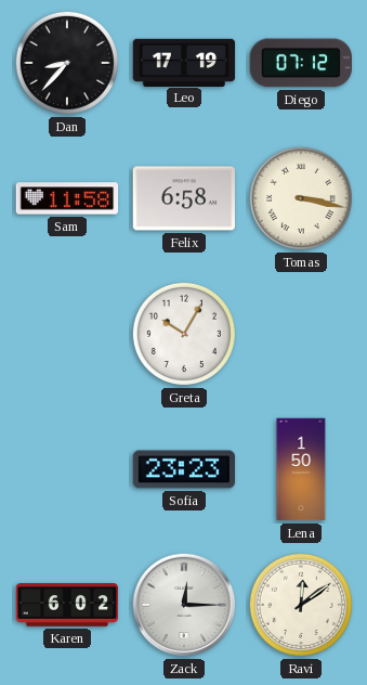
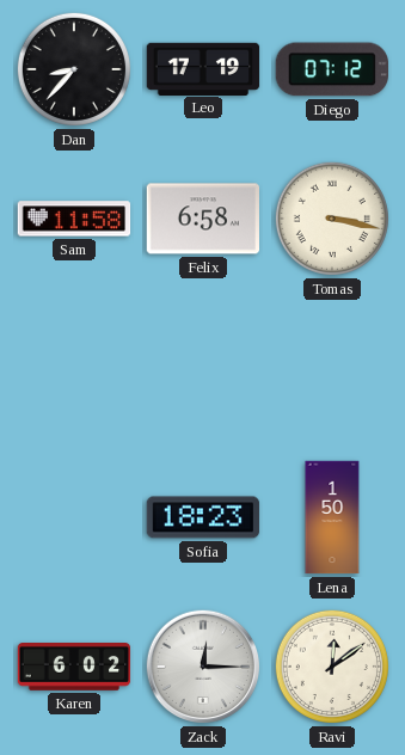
Greta: 10:05 -> none
Sofia: 23:23 -> 18:23
